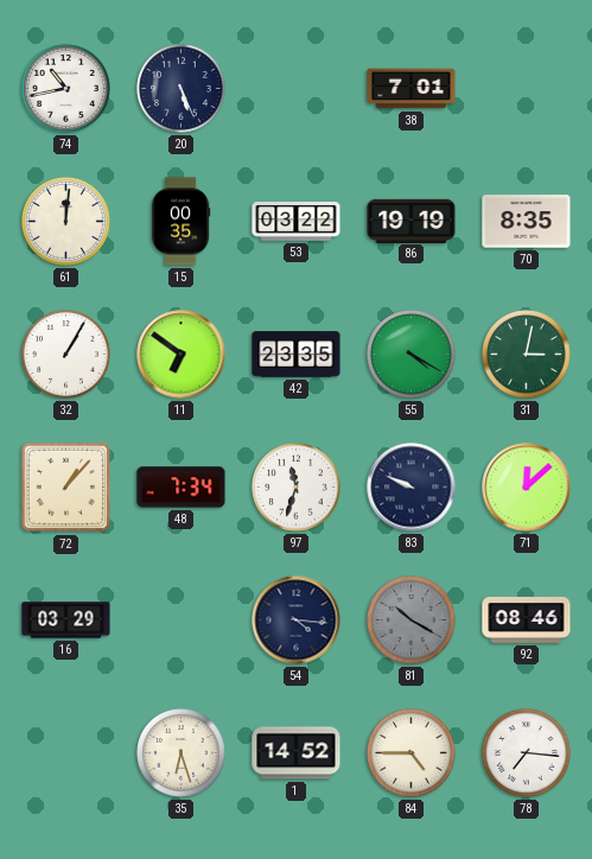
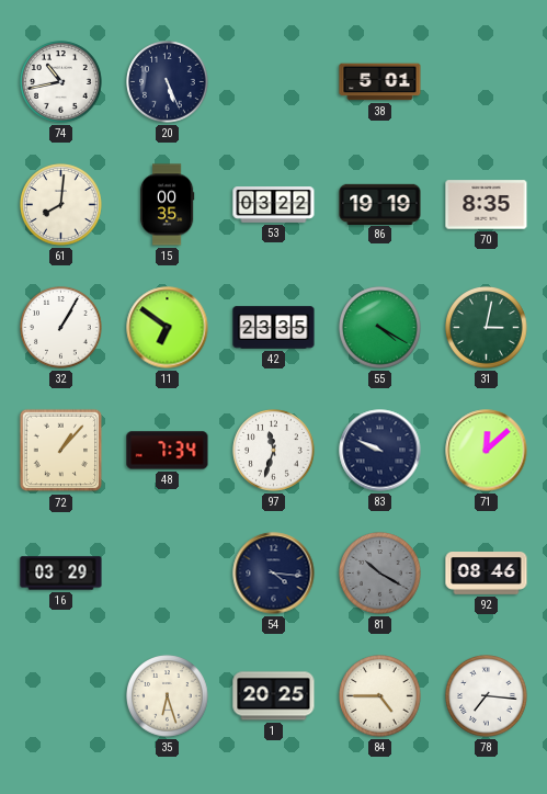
38: 7:01 -> 5:01
61: 12:01 -> 8:01
1: 14:52 -> 20:25
